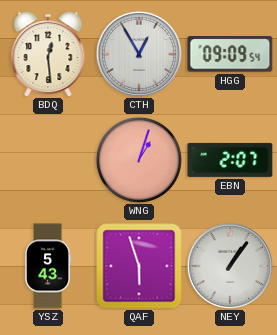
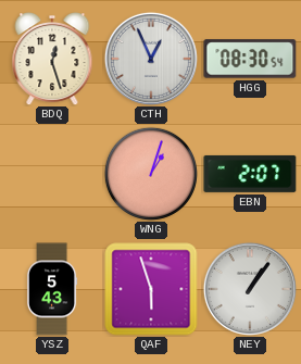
BDQ: 12:29 -> 12:27
CTH: 12:55 -> 12:56
HGG: 09:09 -> 08:30
